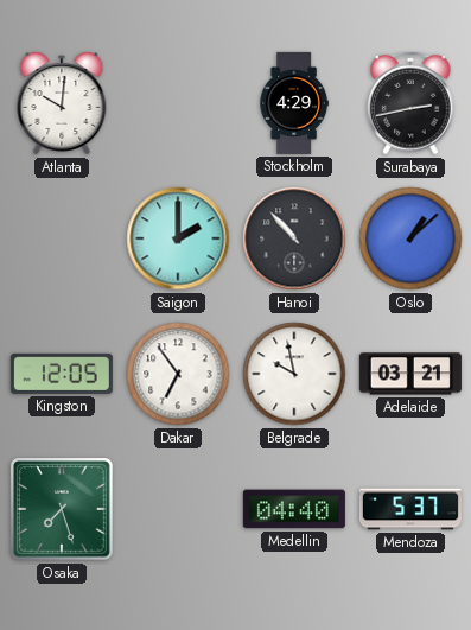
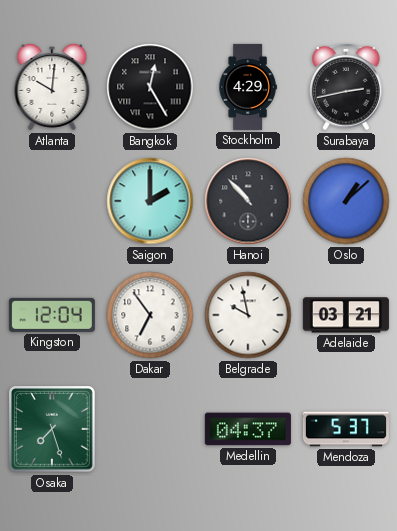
Bangkok: none -> 12:25
Kingston: 12:05 -> 12:04
Medellin: 04:40 -> 04:37
